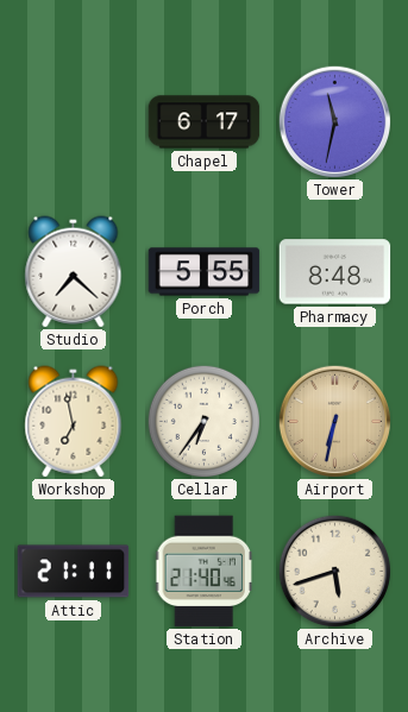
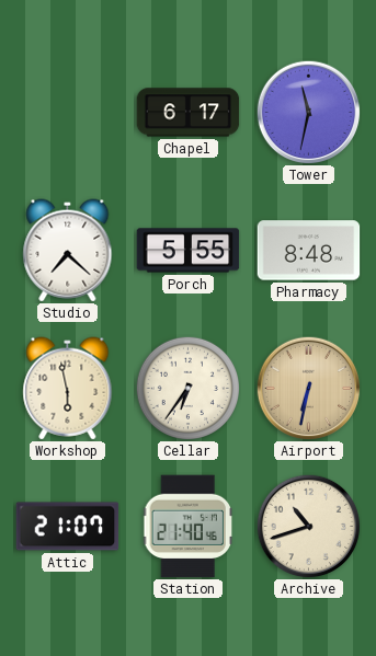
Workshop: 6:58 -> 5:58
Attic: 21:11 -> 21:07
Archive: 5:42 -> 10:42
